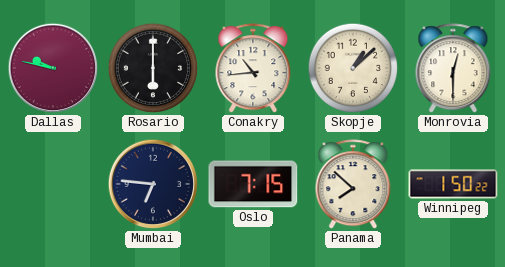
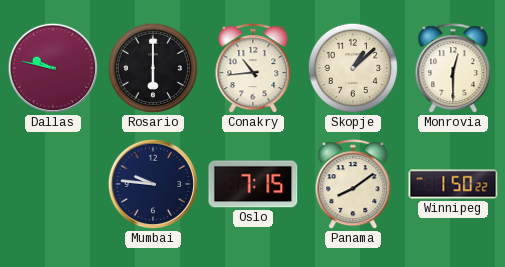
Mumbai: 6:46 -> 9:46
Panama: 7:52 -> 8:09
